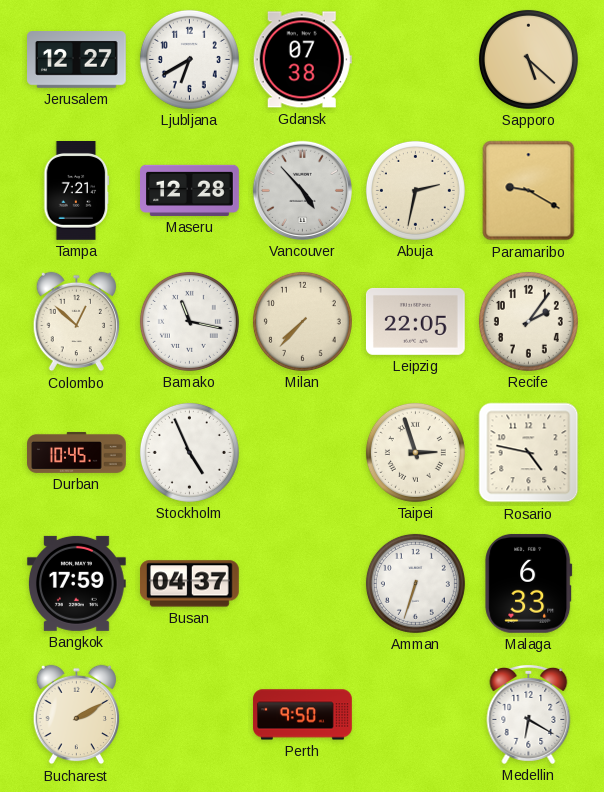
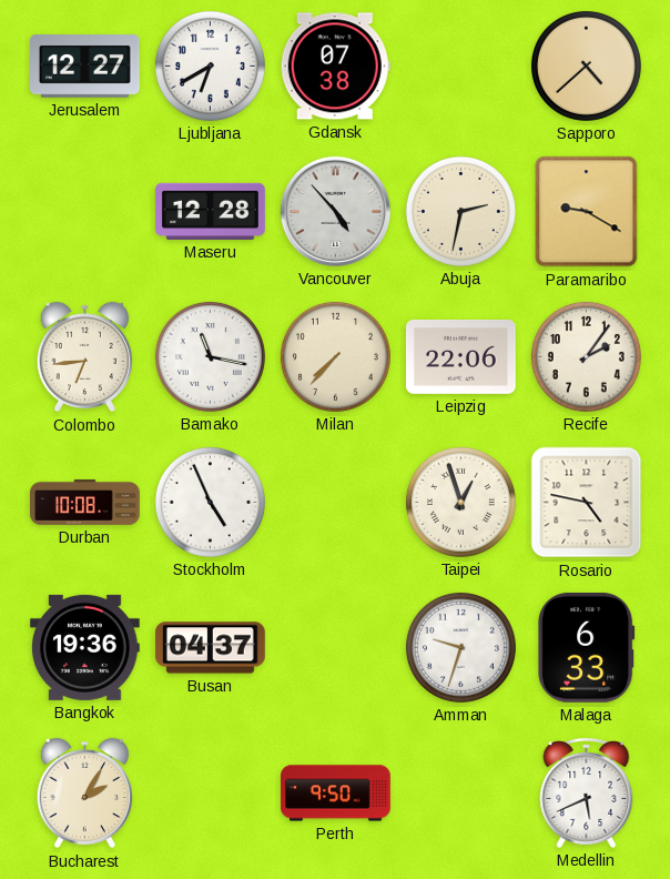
Sapporo: 5:22 -> 4:38
Tampa: 7:21 -> none
Colombo: 12:52 -> 6:44
Leipzig: 22:05 -> 22:06
Durban: 10:45 -> 10:08
Taipei: 2:57 -> 12:57
Bangkok: 17:59 -> 19:36
Amman: 6:33 -> 9:33
Bucharest: 2:10 -> 2:05
Medellin: 6:20 -> 5:41
